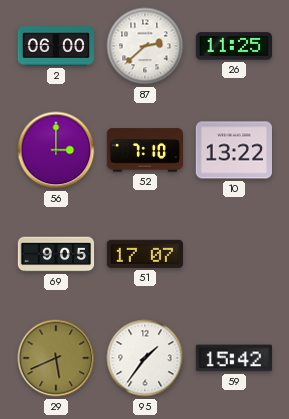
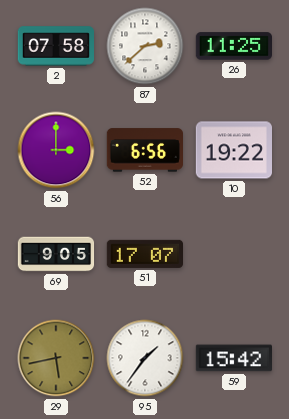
2: 06:00 -> 07:58
52: 7:10 -> 6:56
10: 13:22 -> 19:22
29: 5:41 -> 5:43
